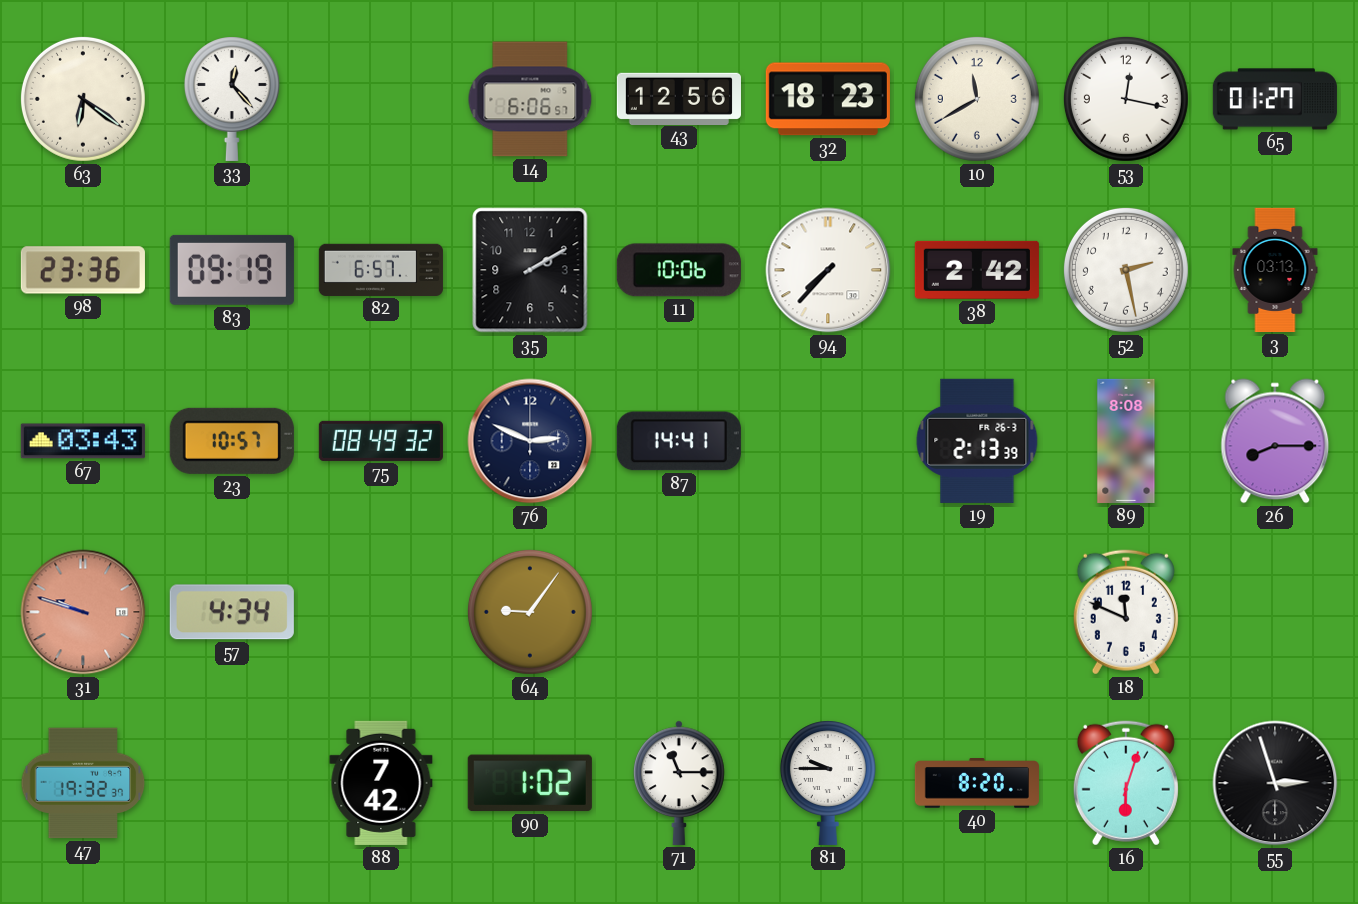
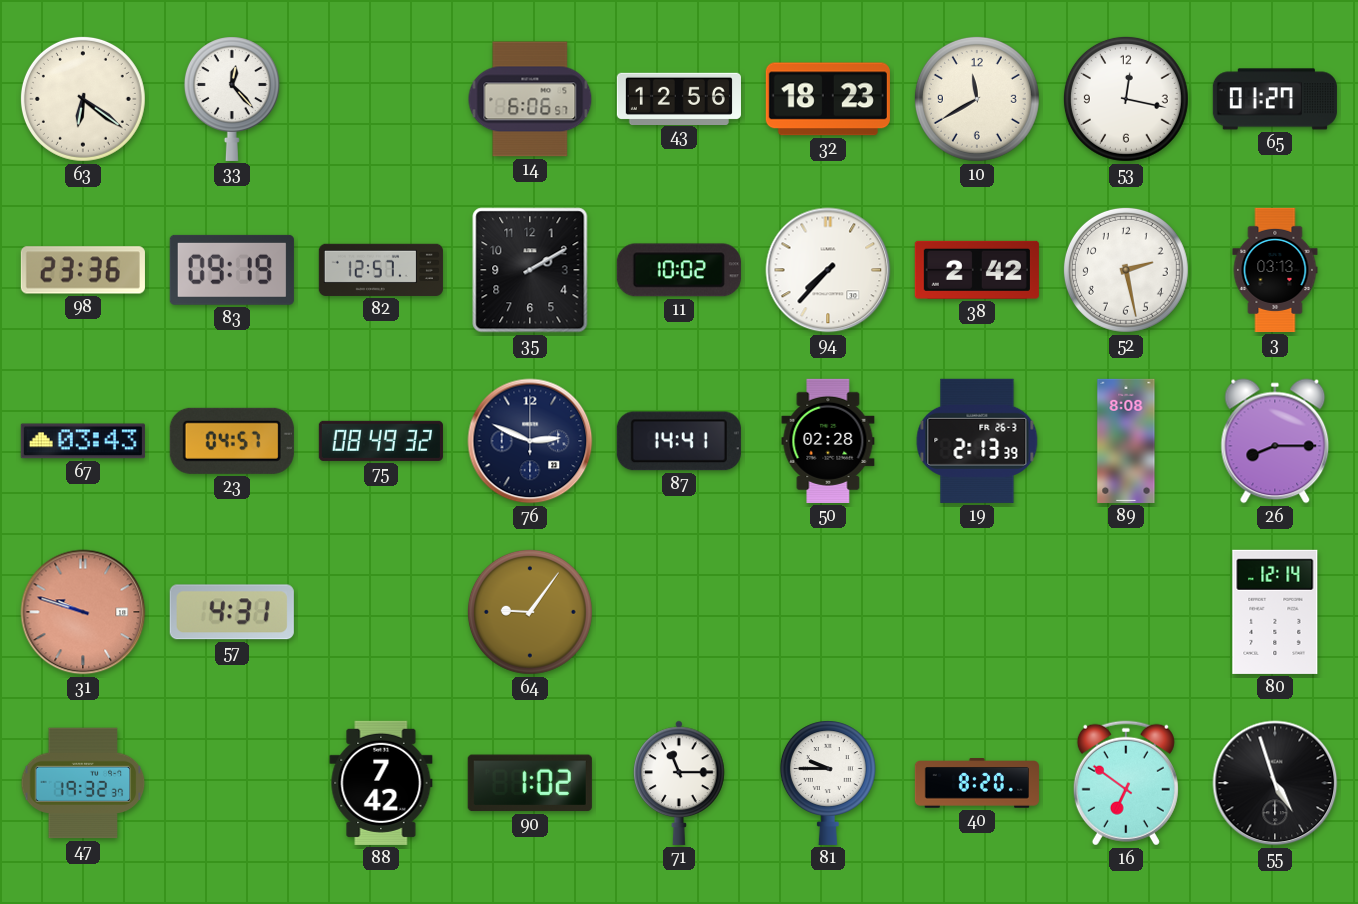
82: 6:57 -> 12:57
11: 10:06 -> 10:02
23: 10:57 -> 04:57
50: none -> 02:28
57: 4:34 -> 4:31
18: 11:49 -> none
80: none -> 12:14
16: 6:03 -> 6:51
55: 2:57 -> 4:57
